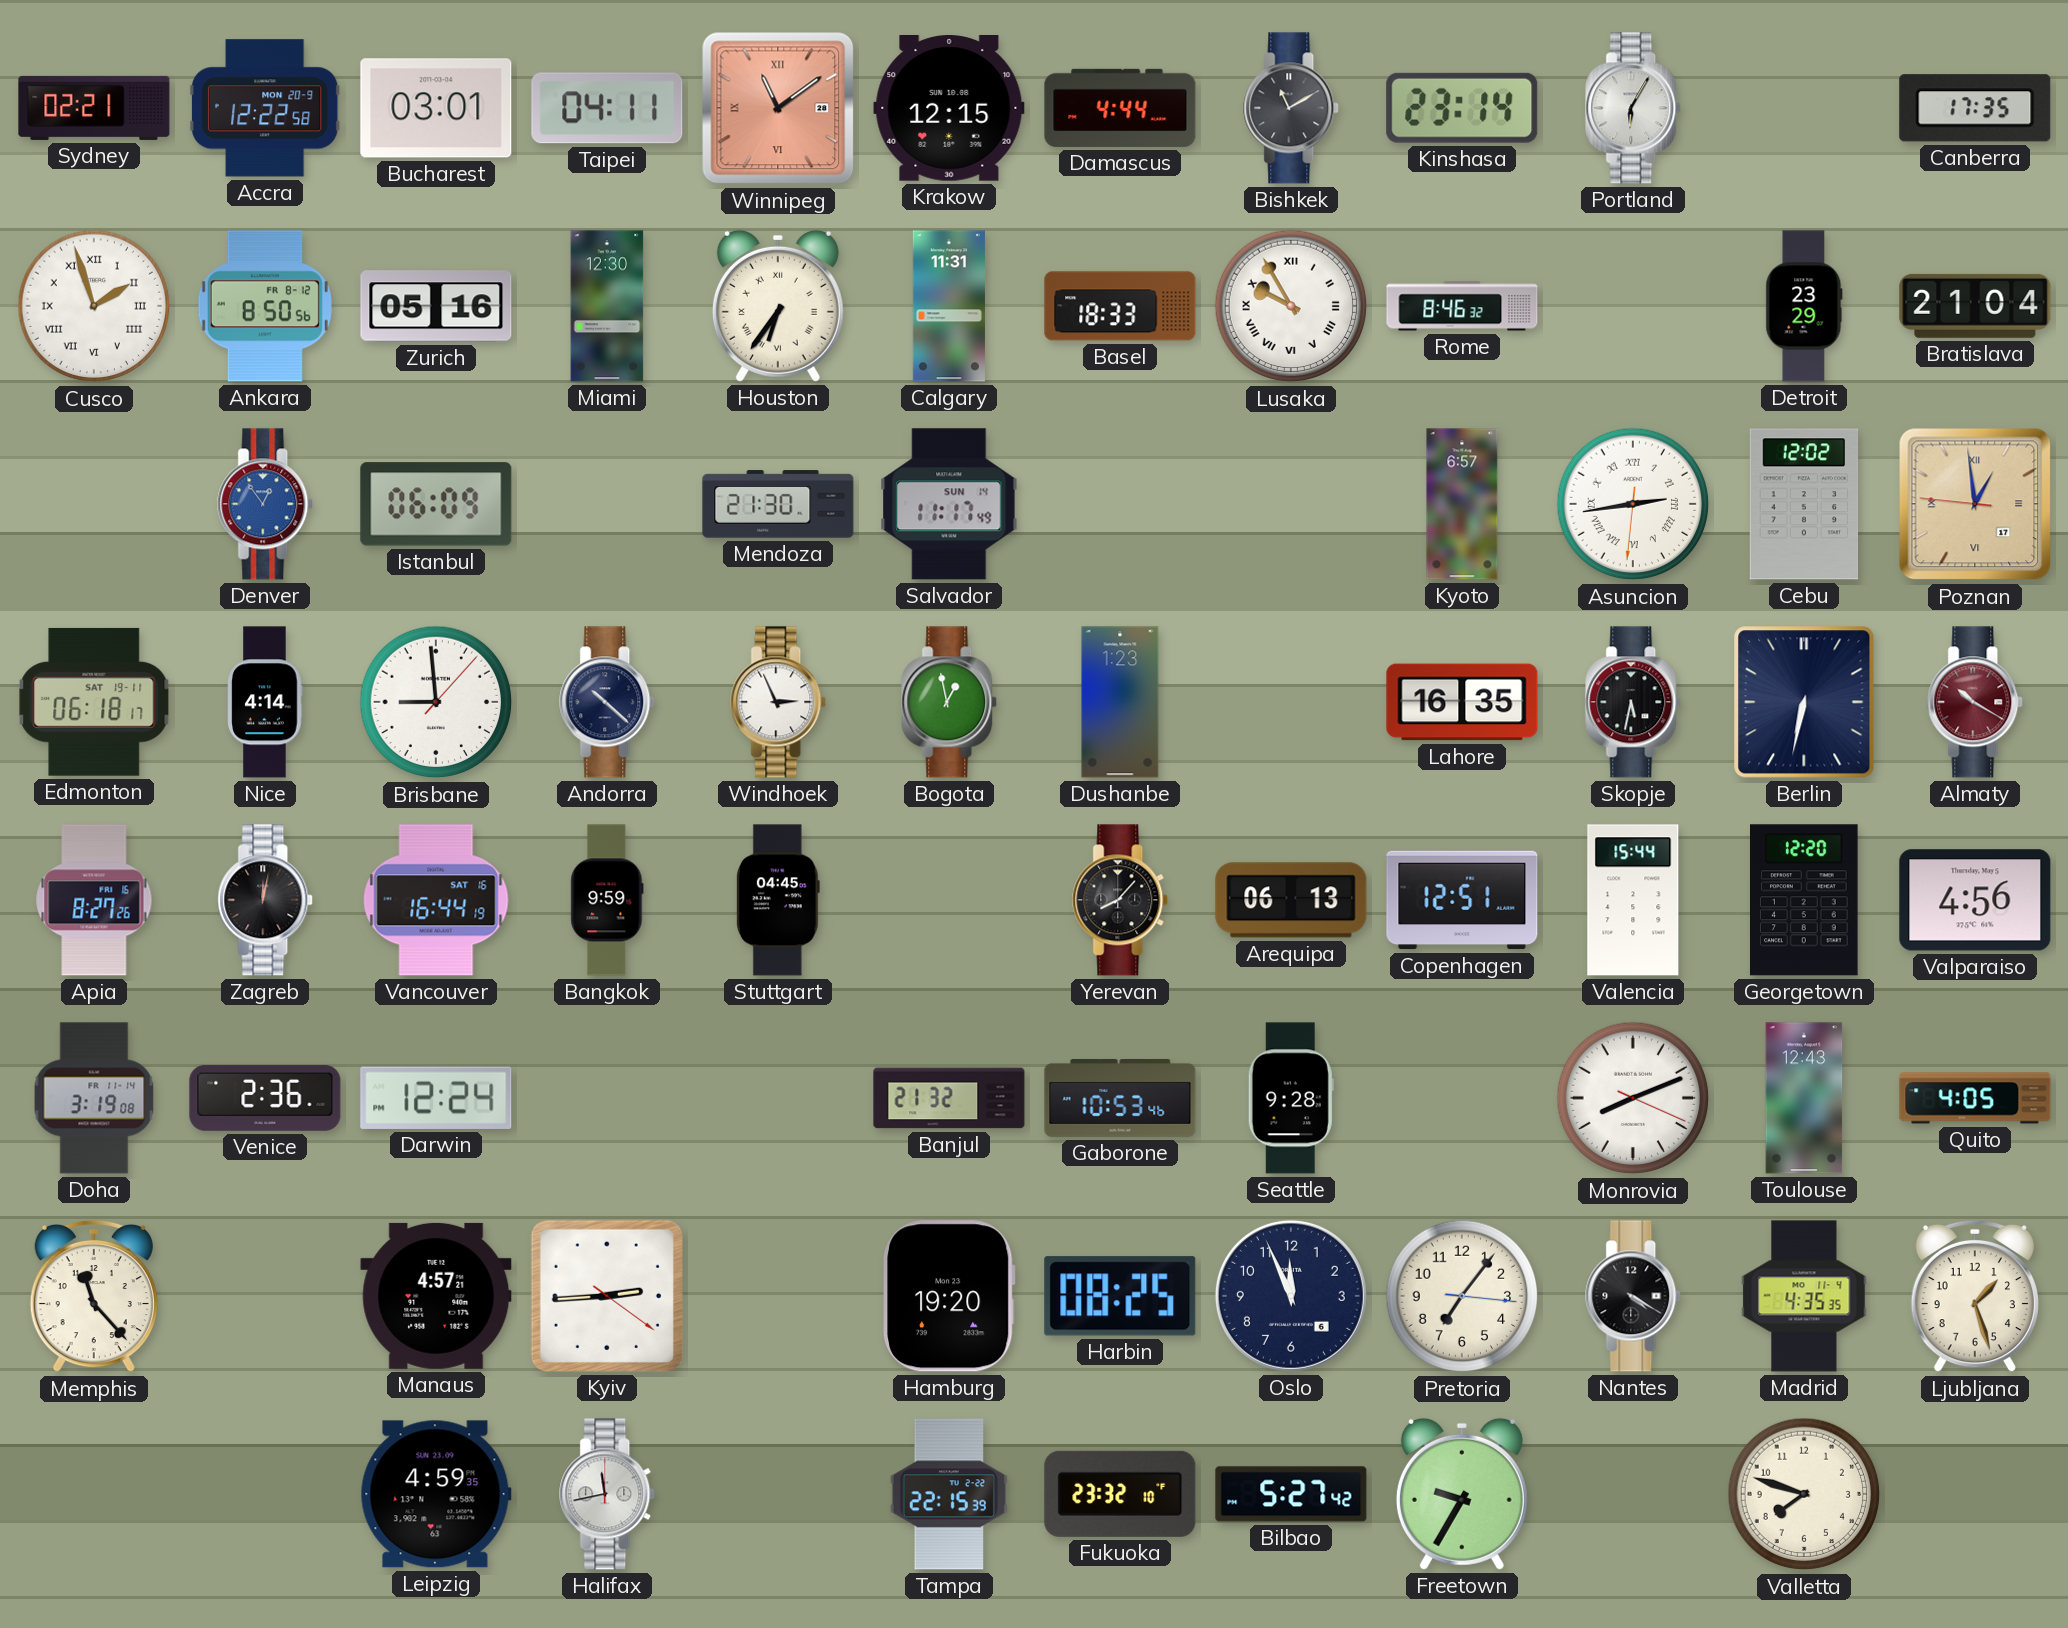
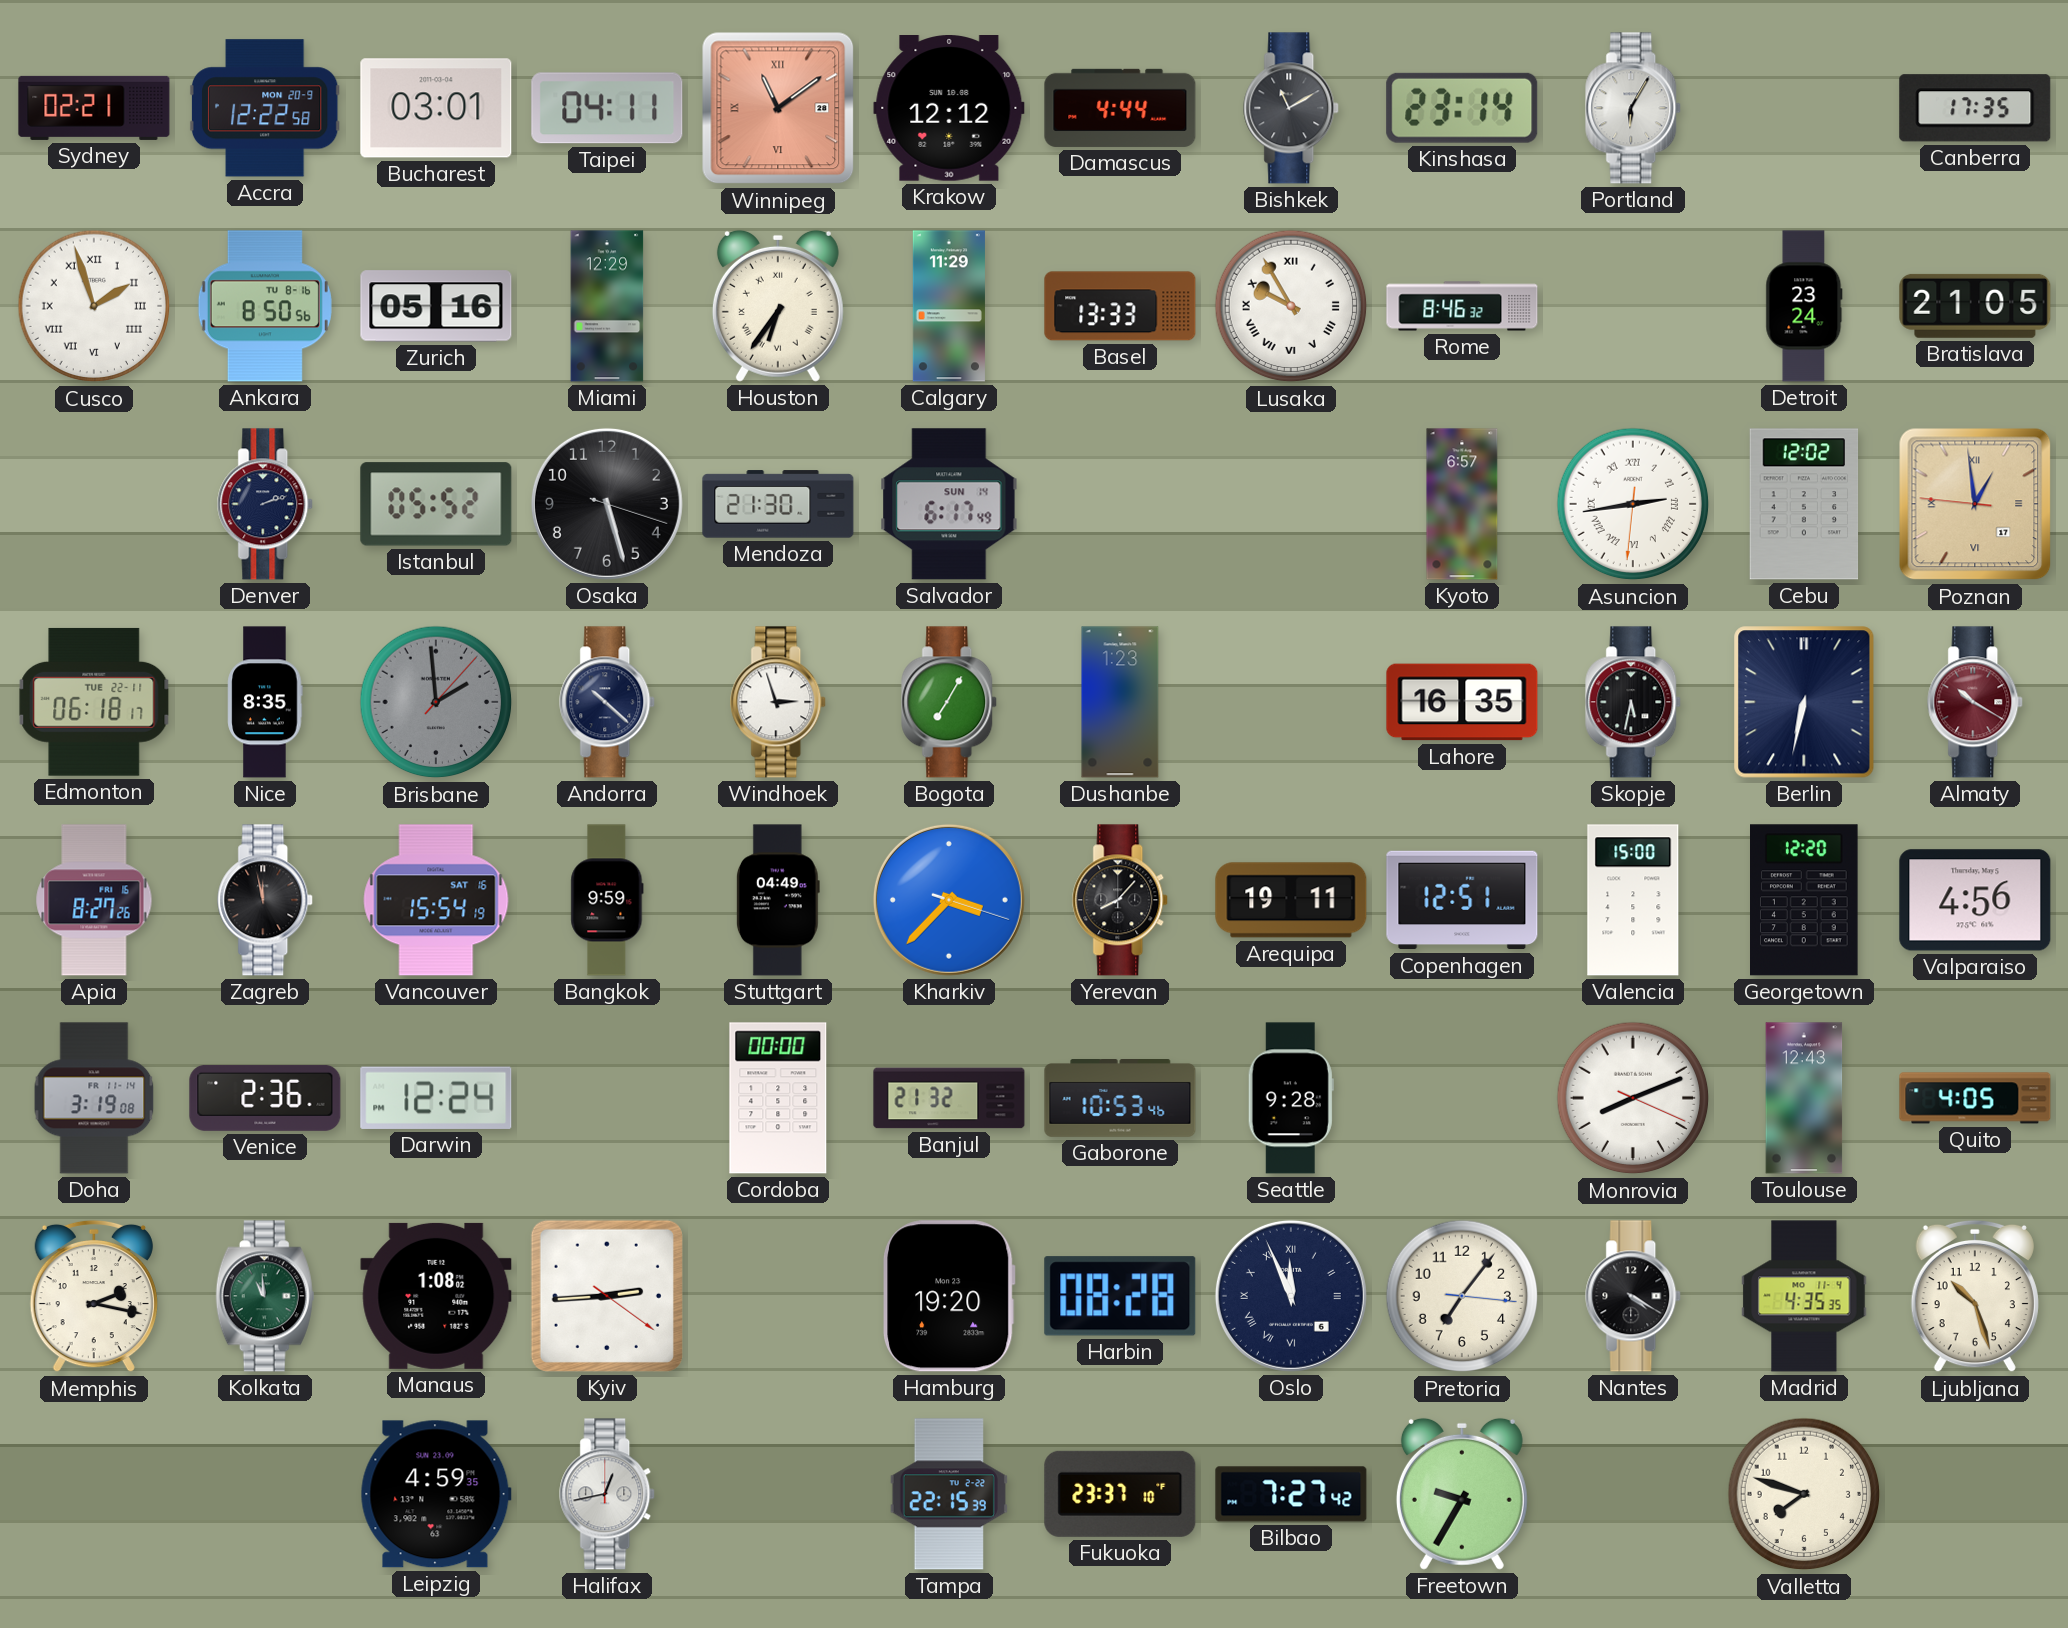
Krakow: 12:15 -> 12:12
Ankara date: FR 8-12 -> TU 8-16
Miami: 12:30 -> 12:29
Calgary: 11:31 -> 11:29
Basel: 18:33 -> 13:33
Detroit: 23:29 -> 23:24
Bratislava: 21:04 -> 21:05
Denver: 12:54 -> 2:12
Denver dial: blue -> navy
Istanbul: 06:09 -> 05:52
Osaka: none -> 5:27
Salvador: 11:17 -> 6:17
Edmonton date: SAT 19-11 -> TUE 22-11
Nice: 4:14 -> 8:35
Brisbane: 8:59 -> 1:59
Brisbane dial: white -> grey
Windhoek: 2:56 -> 2:57
Bogota: 12:58 -> 7:05
Zagreb: 12:02 -> 11:58
Vancouver: 16:44 -> 15:54
Stuttgart: 04:45 -> 04:49
Kharkiv: none -> 3:37
Arequipa: 06:13 -> 19:11
Valencia: 15:44 -> 15:00
Cordoba: none -> 00:00
Memphis: 11:23 -> 2:17
Kolkata: none -> 10:59
Manaus: 4:57 -> 1:08
Harbin: 08:25 -> 08:28
Oslo numerals: Arabic -> Roman
Ljubljana: 1:27 -> 10:27
Halifax: 11:43 -> 12:43
Fukuoka: 23:32 -> 23:37
Bilbao: 5:27 -> 7:27
